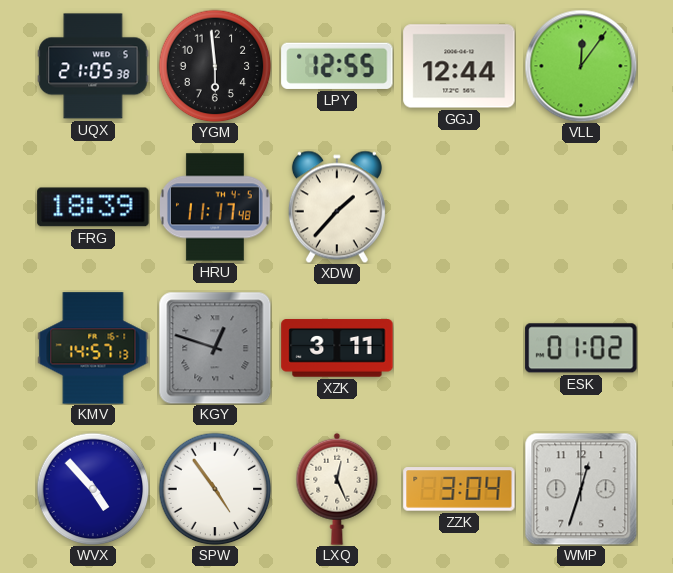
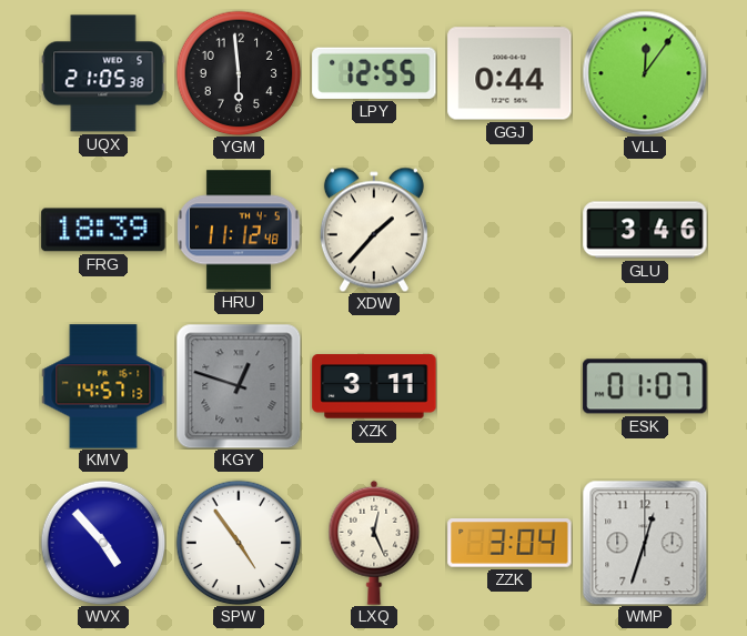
GGJ: 12:44 -> 0:44
HRU: 11:17 -> 11:12
GLU: none -> 3:46
ESK: 01:02 -> 01:07
